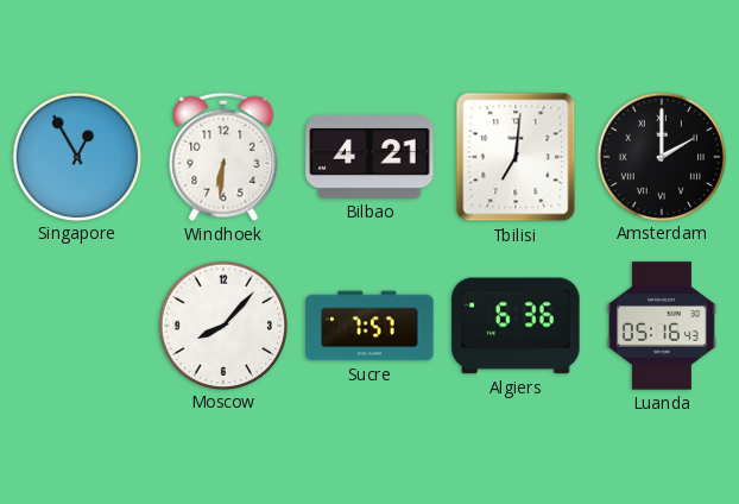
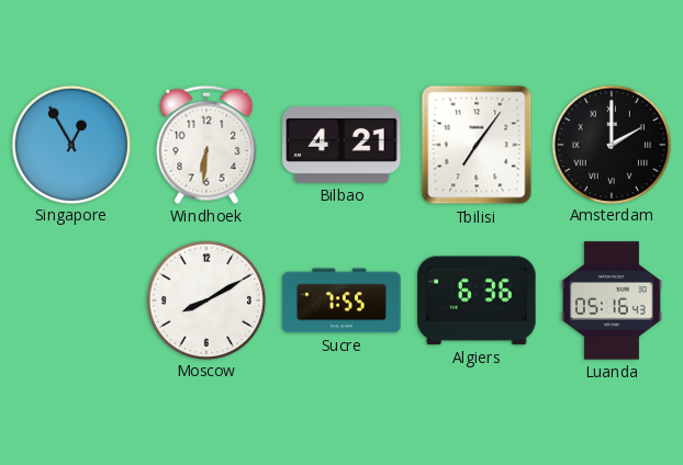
Tbilisi: 7:01 -> 7:06
Moscow: 8:07 -> 8:10
Sucre: 7:57 -> 7:55
